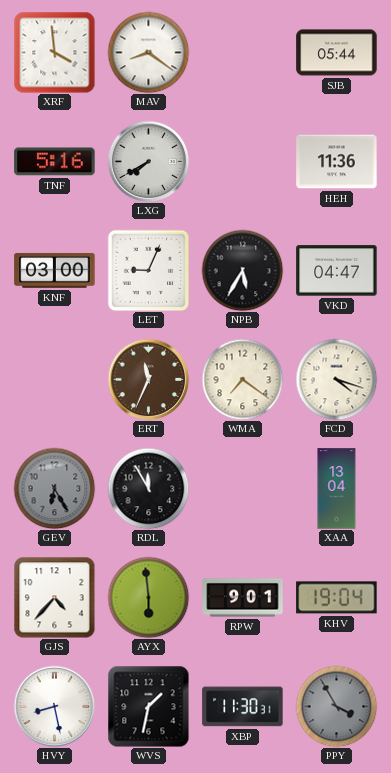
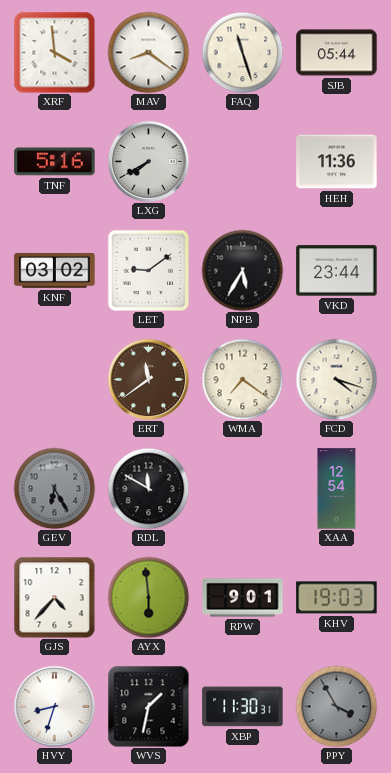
FAQ: none -> 11:27
KNF: 03:00 -> 03:02
LET: 9:04 -> 9:09
VKD: 04:47 -> 23:44
ERT: 11:34 -> 11:39
RDL: 11:55 -> 11:50
XAA: 13:04 -> 12:54
KHV: 19:04 -> 19:03
HVY: 8:28 -> 8:33
